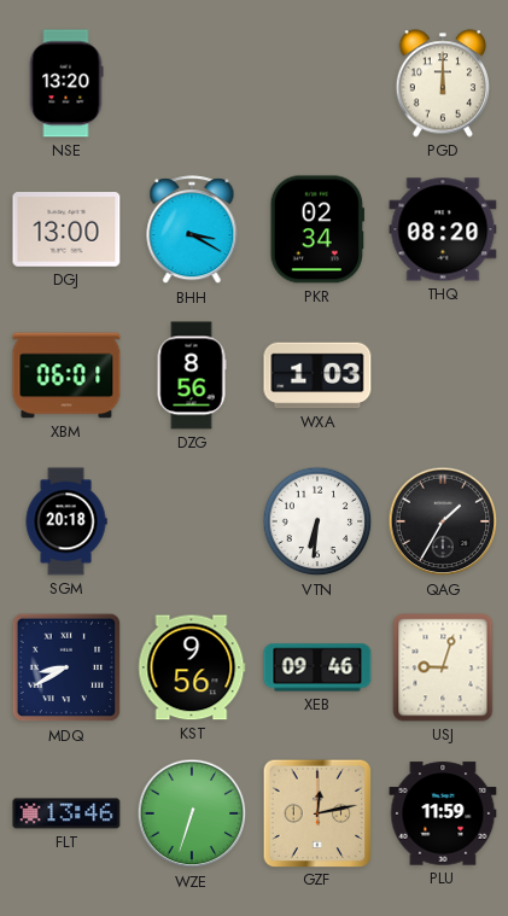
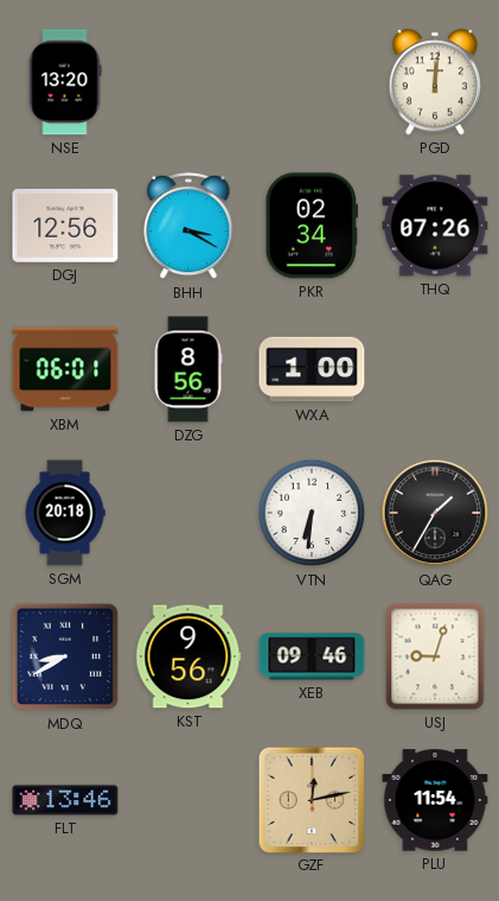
PGD: 12:00 -> 12:01
DGJ: 13:00 -> 12:56
THQ: 08:20 -> 07:26
WXA: 1:03 -> 1:00
WZE: 6:33 -> none
PLU: 11:59 -> 11:54
